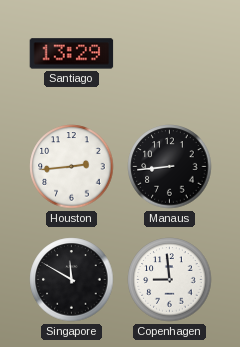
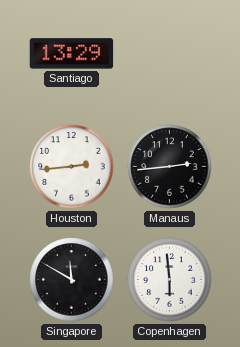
Manaus: 8:44 -> 2:44
Copenhagen: 8:59 -> 5:59
